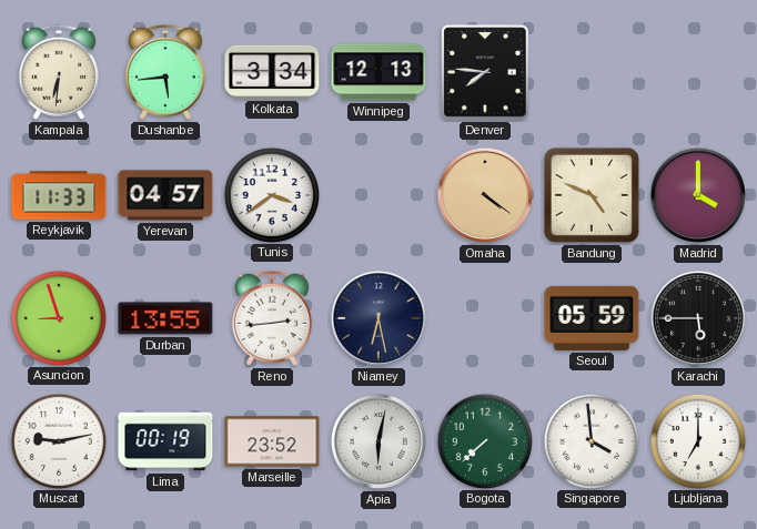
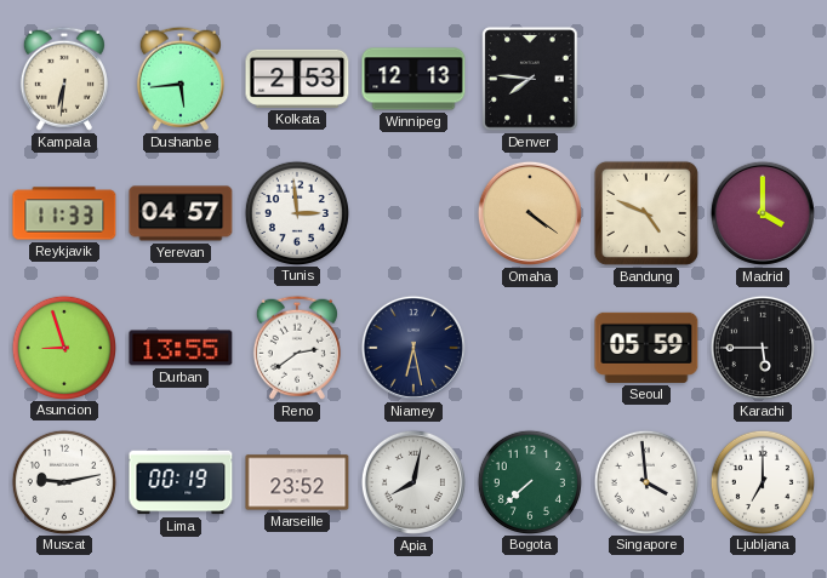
Kolkata: 3:34 -> 2:53
Tunis: 3:39 -> 2:59
Reno: 2:44 -> 2:39
Apia: 6:02 -> 8:02
